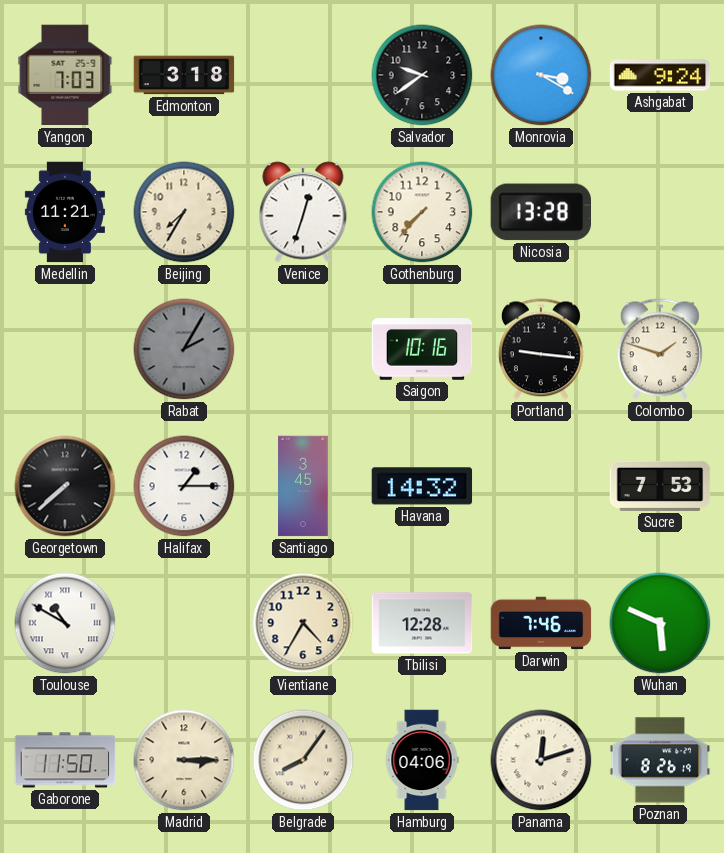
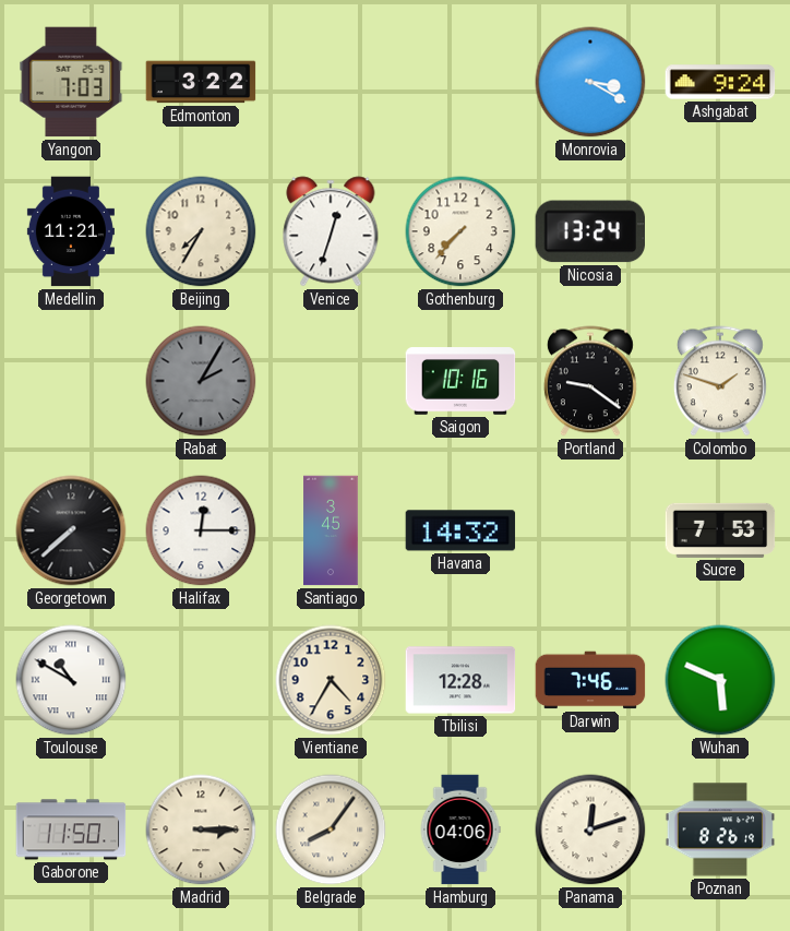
Edmonton: 3:18 -> 3:22
Salvador: 9:39 -> none
Nicosia: 13:28 -> 13:24
Portland: 9:16 -> 9:21
Halifax: 1:15 -> 12:15
